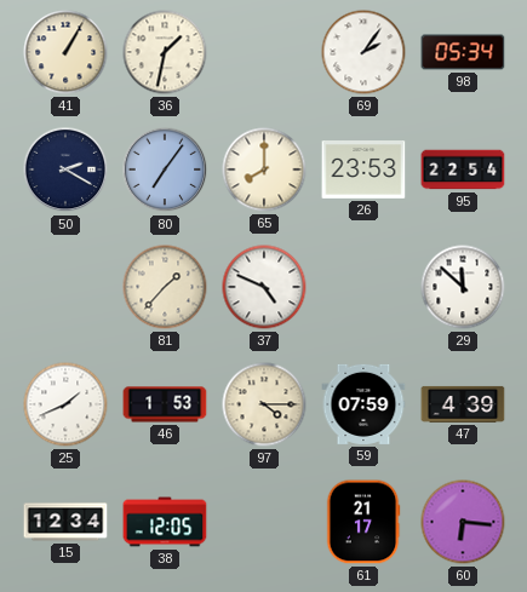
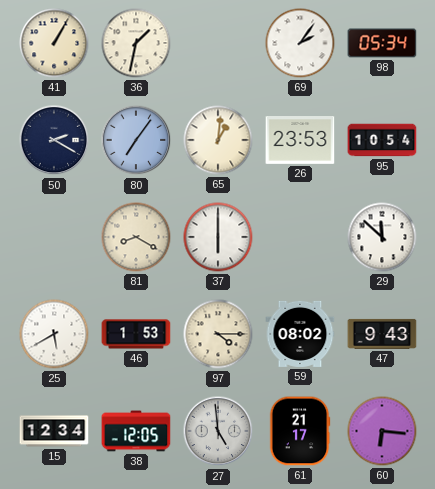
65: 8:00 -> 1:01
95: 22:54 -> 10:54
81: 1:37 -> 8:20
37: 4:49 -> 6:00
25: 1:41 -> 5:40
59: 07:59 -> 08:02
47: 4:39 -> 9:43
27: none -> 4:59
